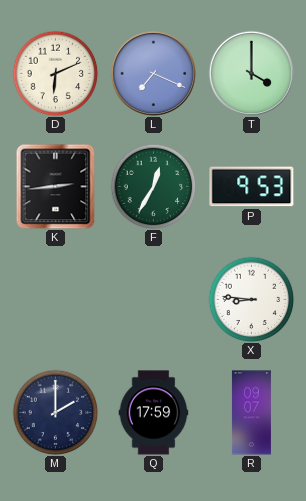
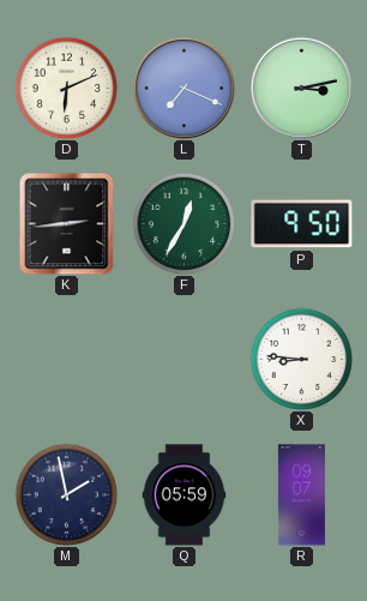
T: 4:00 -> 3:13
P: 9:53 -> 9:50
M: 2:00 -> 1:58
Q: 17:59 -> 05:59
